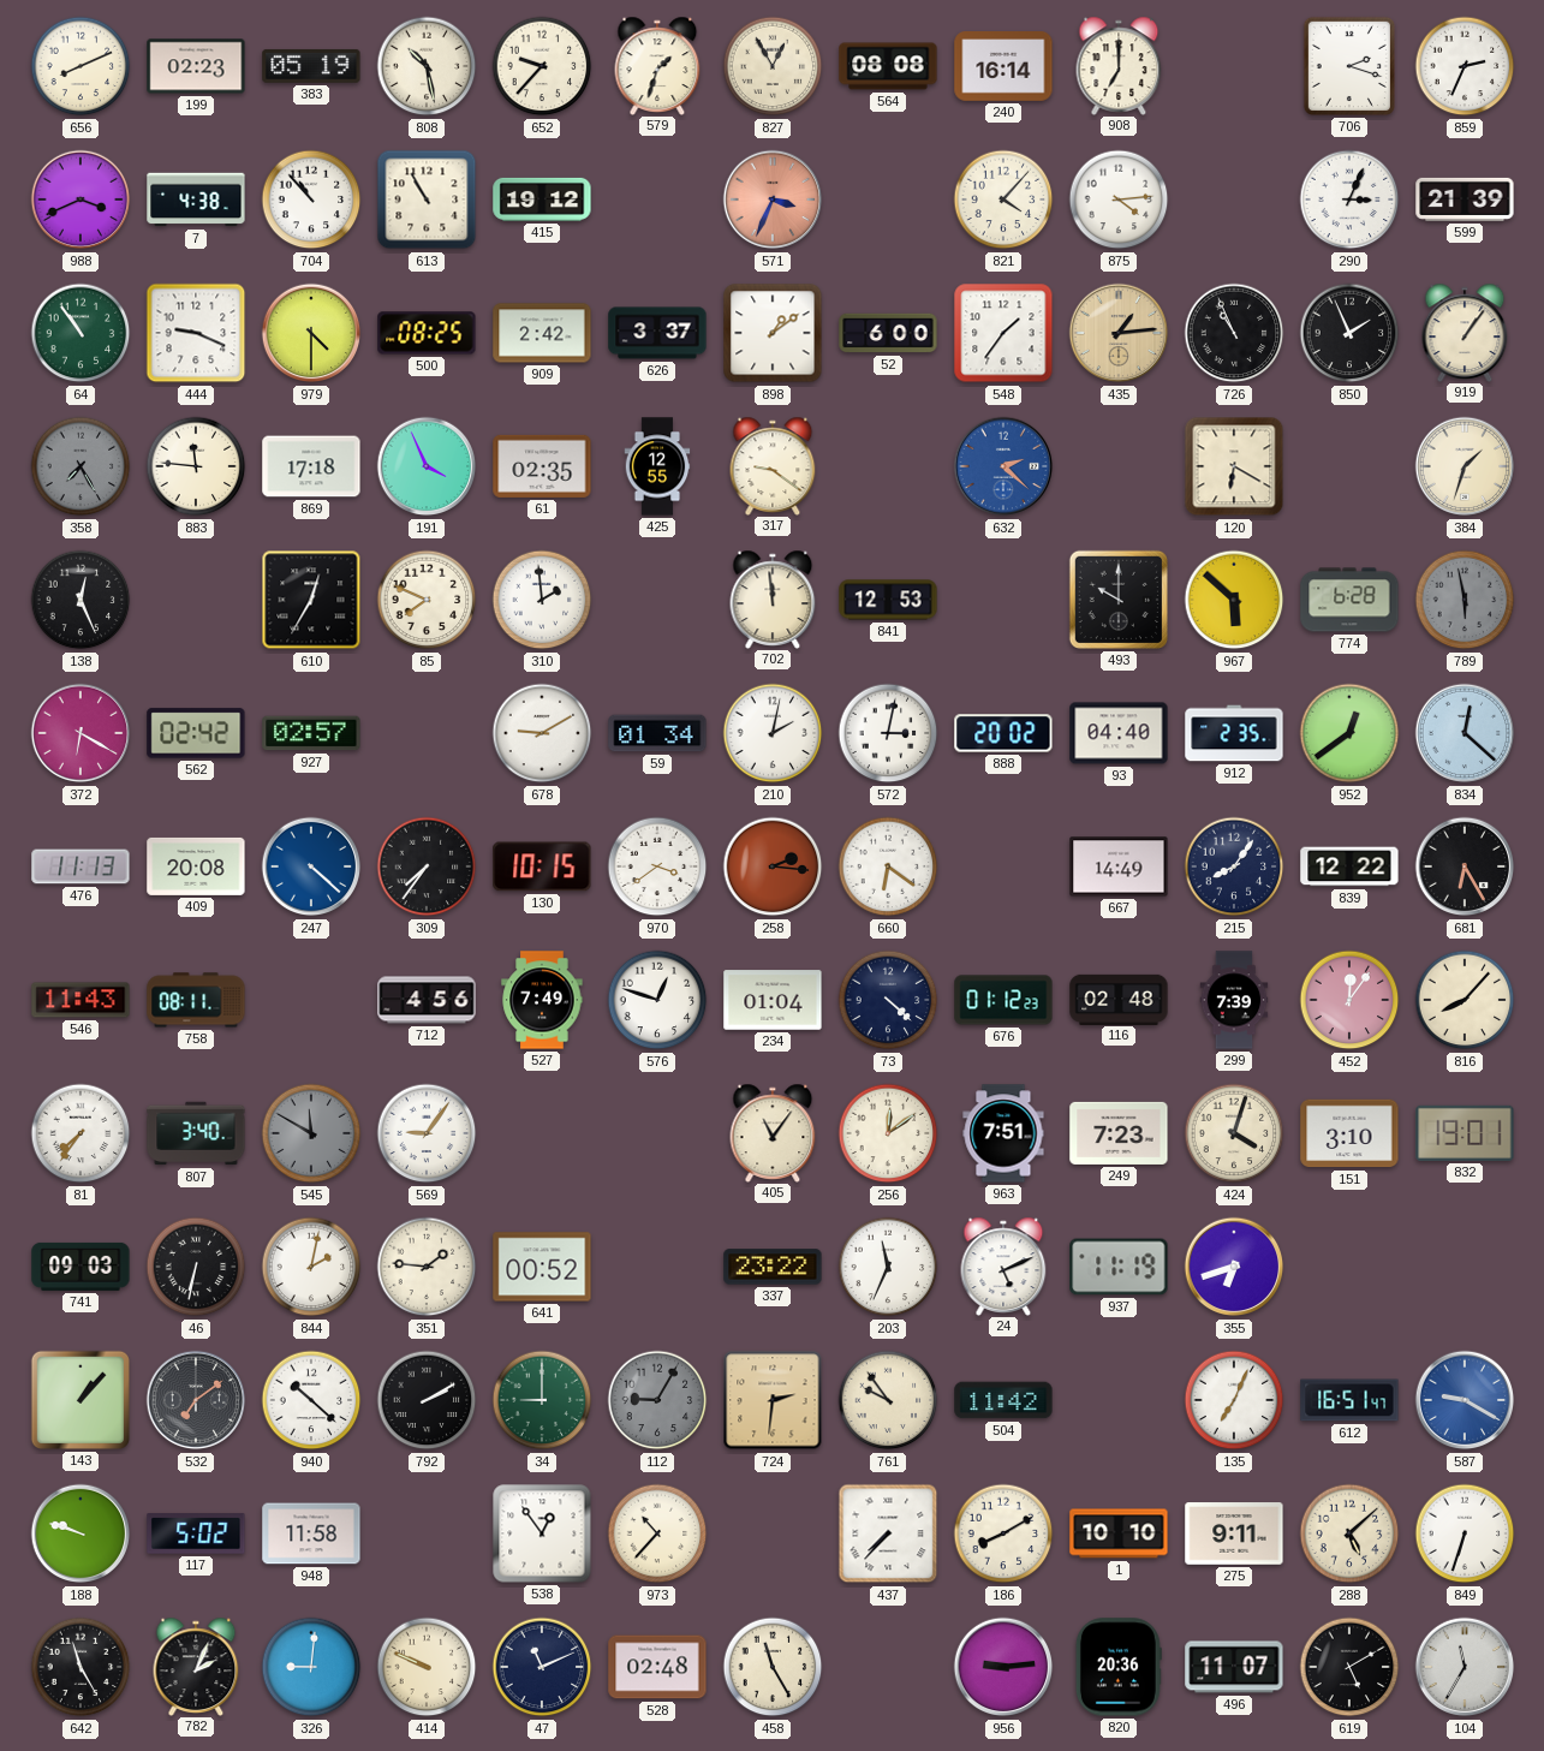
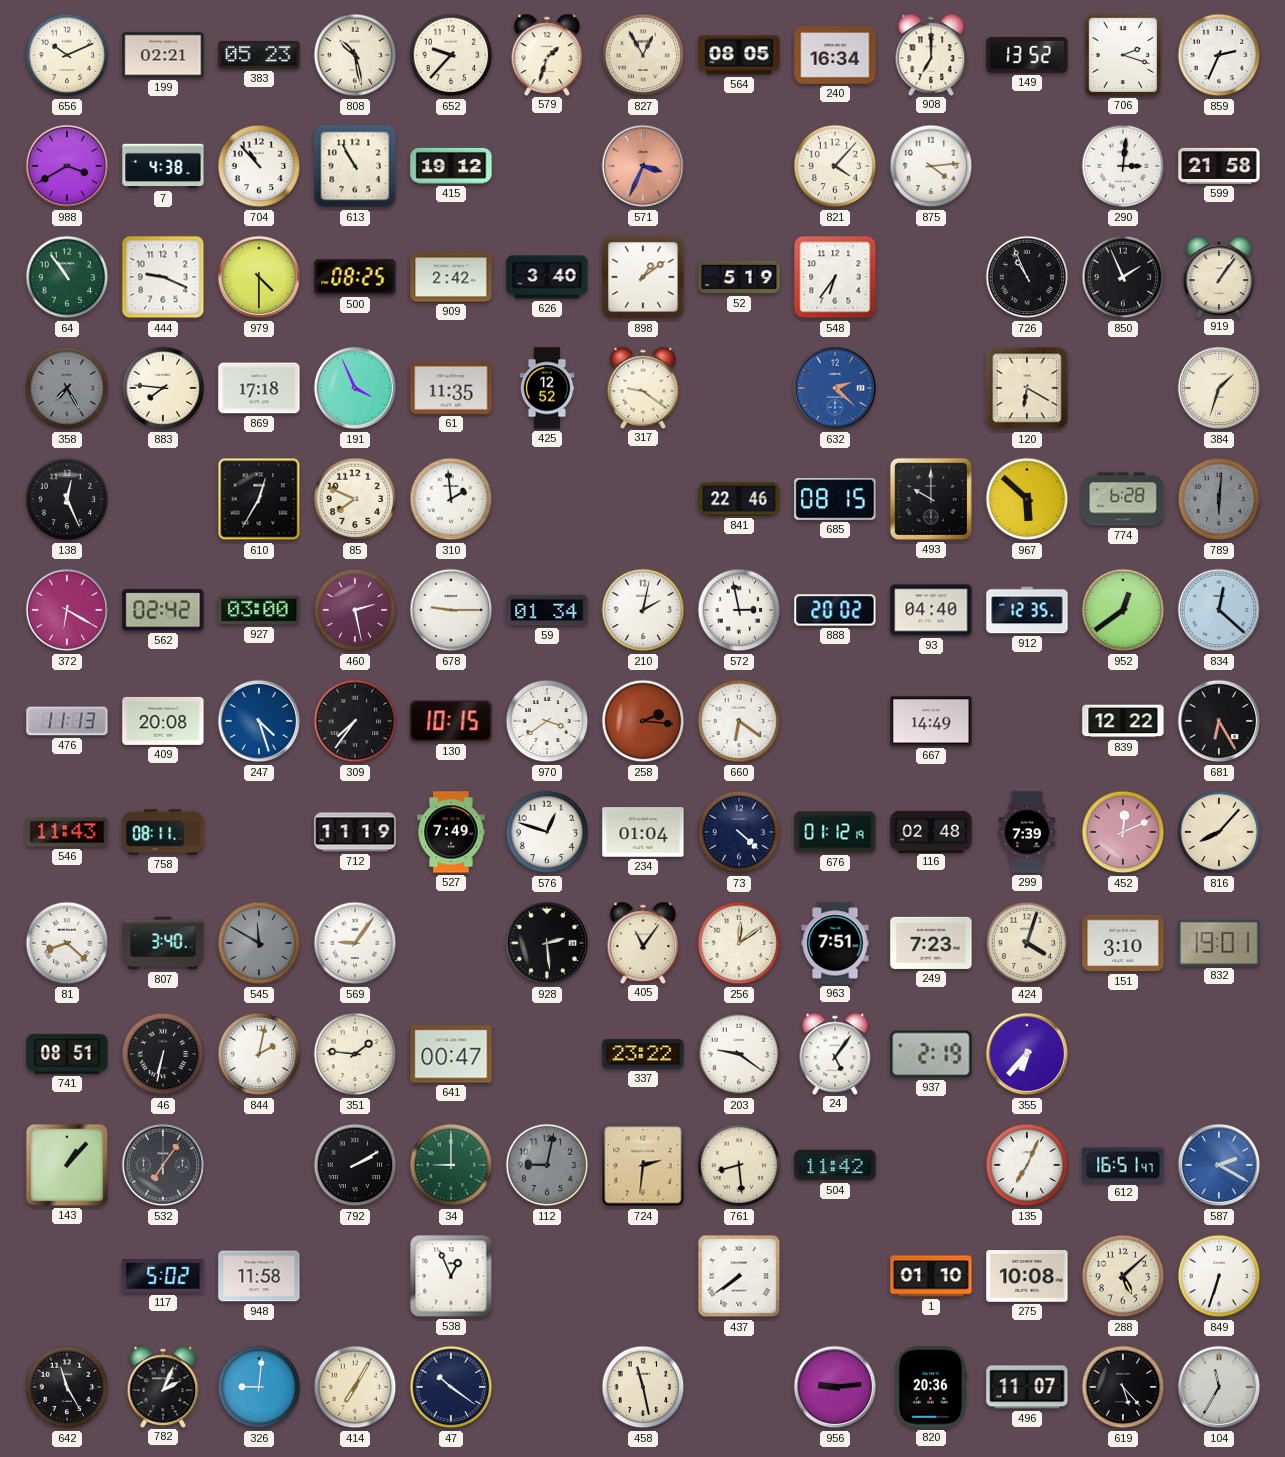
656: 8:11 -> 10:11
199: 02:23 -> 02:21
383: 05:19 -> 05:23
564: 08:08 -> 08:05
240: 16:14 -> 16:34
149: none -> 13:52
988: 3:41 -> 3:40
290: 3:04 -> 3:01
599: 21:39 -> 21:58
626: 3:37 -> 3:40
52: 6:00 -> 5:19
548: 1:36 -> 6:36
435: 1:14 -> none
883: 11:46 -> 7:46
61: 02:35 -> 11:35
425: 12:55 -> 12:52
702: 11:59 -> none
841: 12:53 -> 22:46
685: none -> 08:15
789: 5:58 -> 6:01
927: 02:57 -> 03:00
460: none -> 2:28
678: 9:10 -> 9:15
572: 3:02 -> 2:58
912: 2:35 -> 12:35
247: 4:22 -> 4:27
215: 8:06 -> none
712: 4:56 -> 11:19
676: 01:12:23 -> 01:12:19
452: 12:06 -> 12:11
81: 7:36 -> 8:22
928: none -> 2:29
741: 09:03 -> 08:51
641: 00:52 -> 00:47
203: 11:34 -> 9:21
24: 5:11 -> 5:06
937: 11:19 -> 2:19
355: 6:42 -> 6:37
532: 7:09 -> 7:06
940: 10:22 -> none
112: 9:05 -> 9:02
761: 9:54 -> 8:29
587: 9:20 -> 2:20
188: 9:48 -> none
538: 12:54 -> 12:56
973: 10:37 -> none
437: 7:37 -> 7:39
186: 8:10 -> none
1: 10:10 -> 01:10
275: 9:11 -> 10:08
414: 9:49 -> 7:05
47: 11:11 -> 10:21
528: 02:48 -> none
458: 11:25 -> 11:28
619: 5:10 -> 5:23
